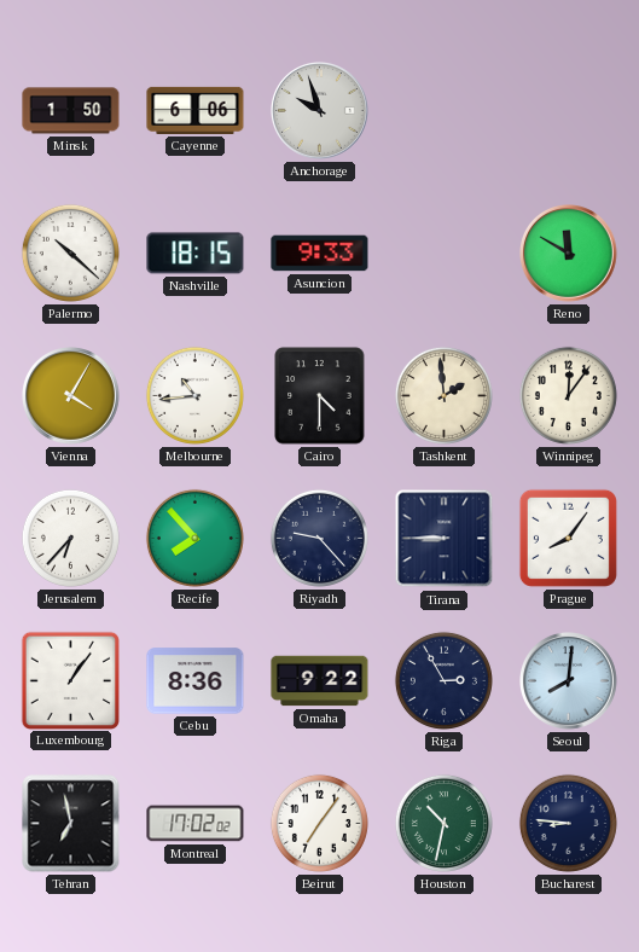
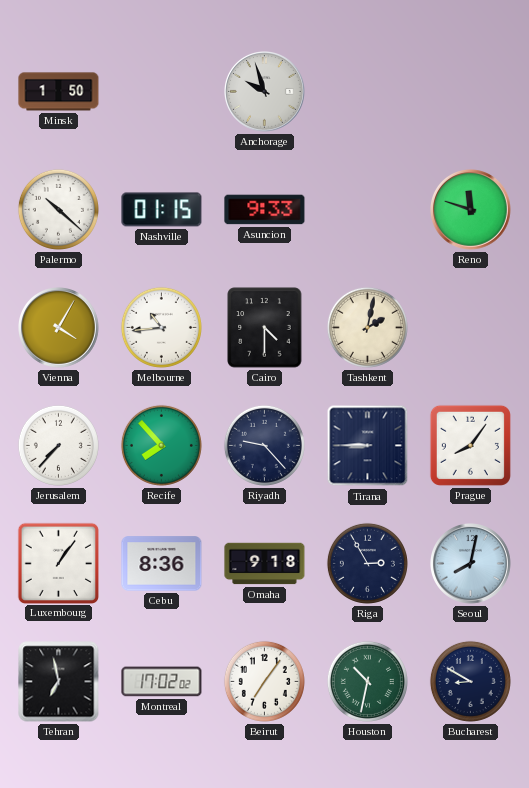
Cayenne: 6:06 -> none
Nashville: 18:15 -> 01:15
Reno: 11:50 -> 11:48
Tashkent: 1:59 -> 2:02
Winnipeg: 12:06 -> none
Jerusalem: 6:37 -> 7:37
Omaha: 9:22 -> 9:18
Seoul: 8:01 -> 8:02
Bucharest: 8:46 -> 8:50
